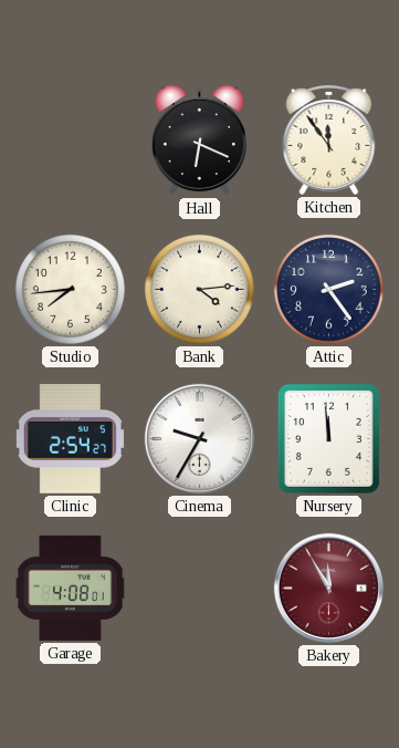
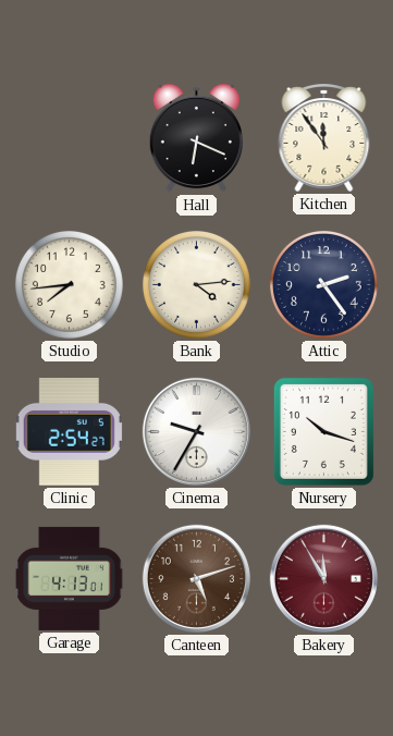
Nursery: 11:59 -> 10:18
Garage: 4:08 -> 4:13
Canteen: none -> 5:12
